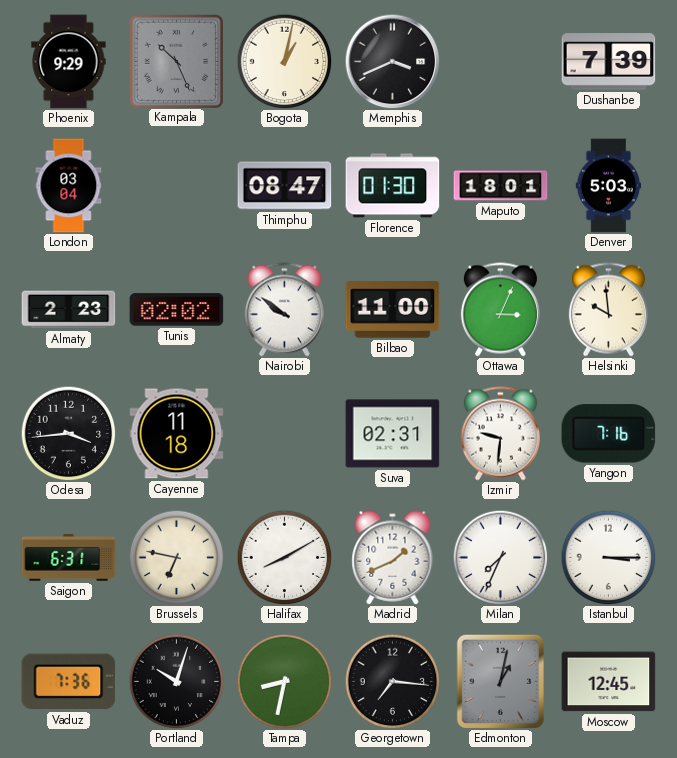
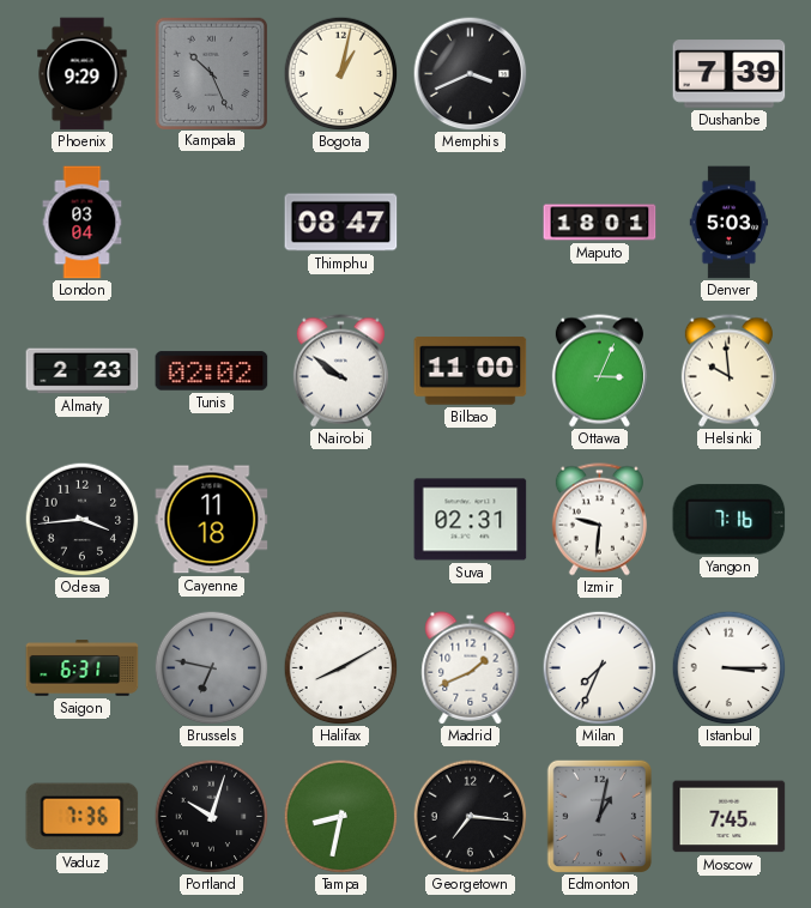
Florence: 01:30 -> none
Brussels dial: cream -> grey
Moscow: 12:45 -> 7:45
